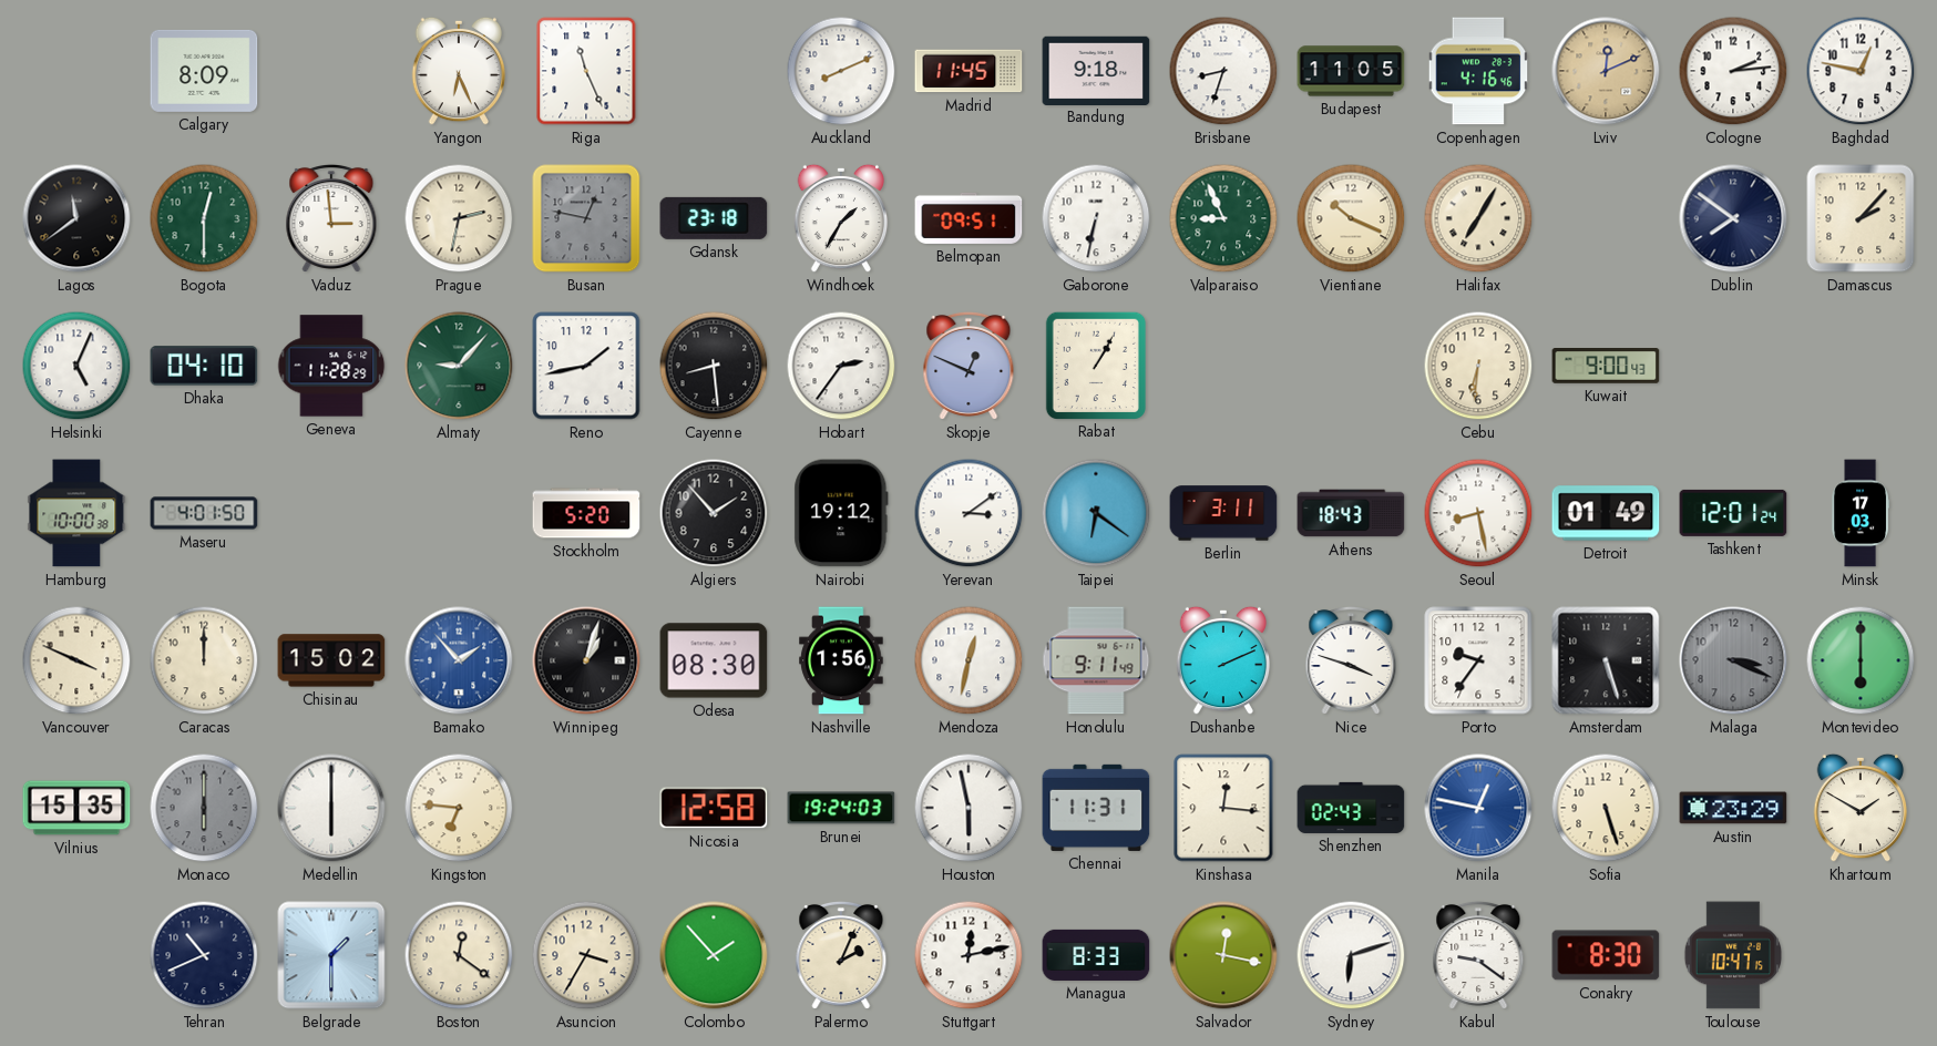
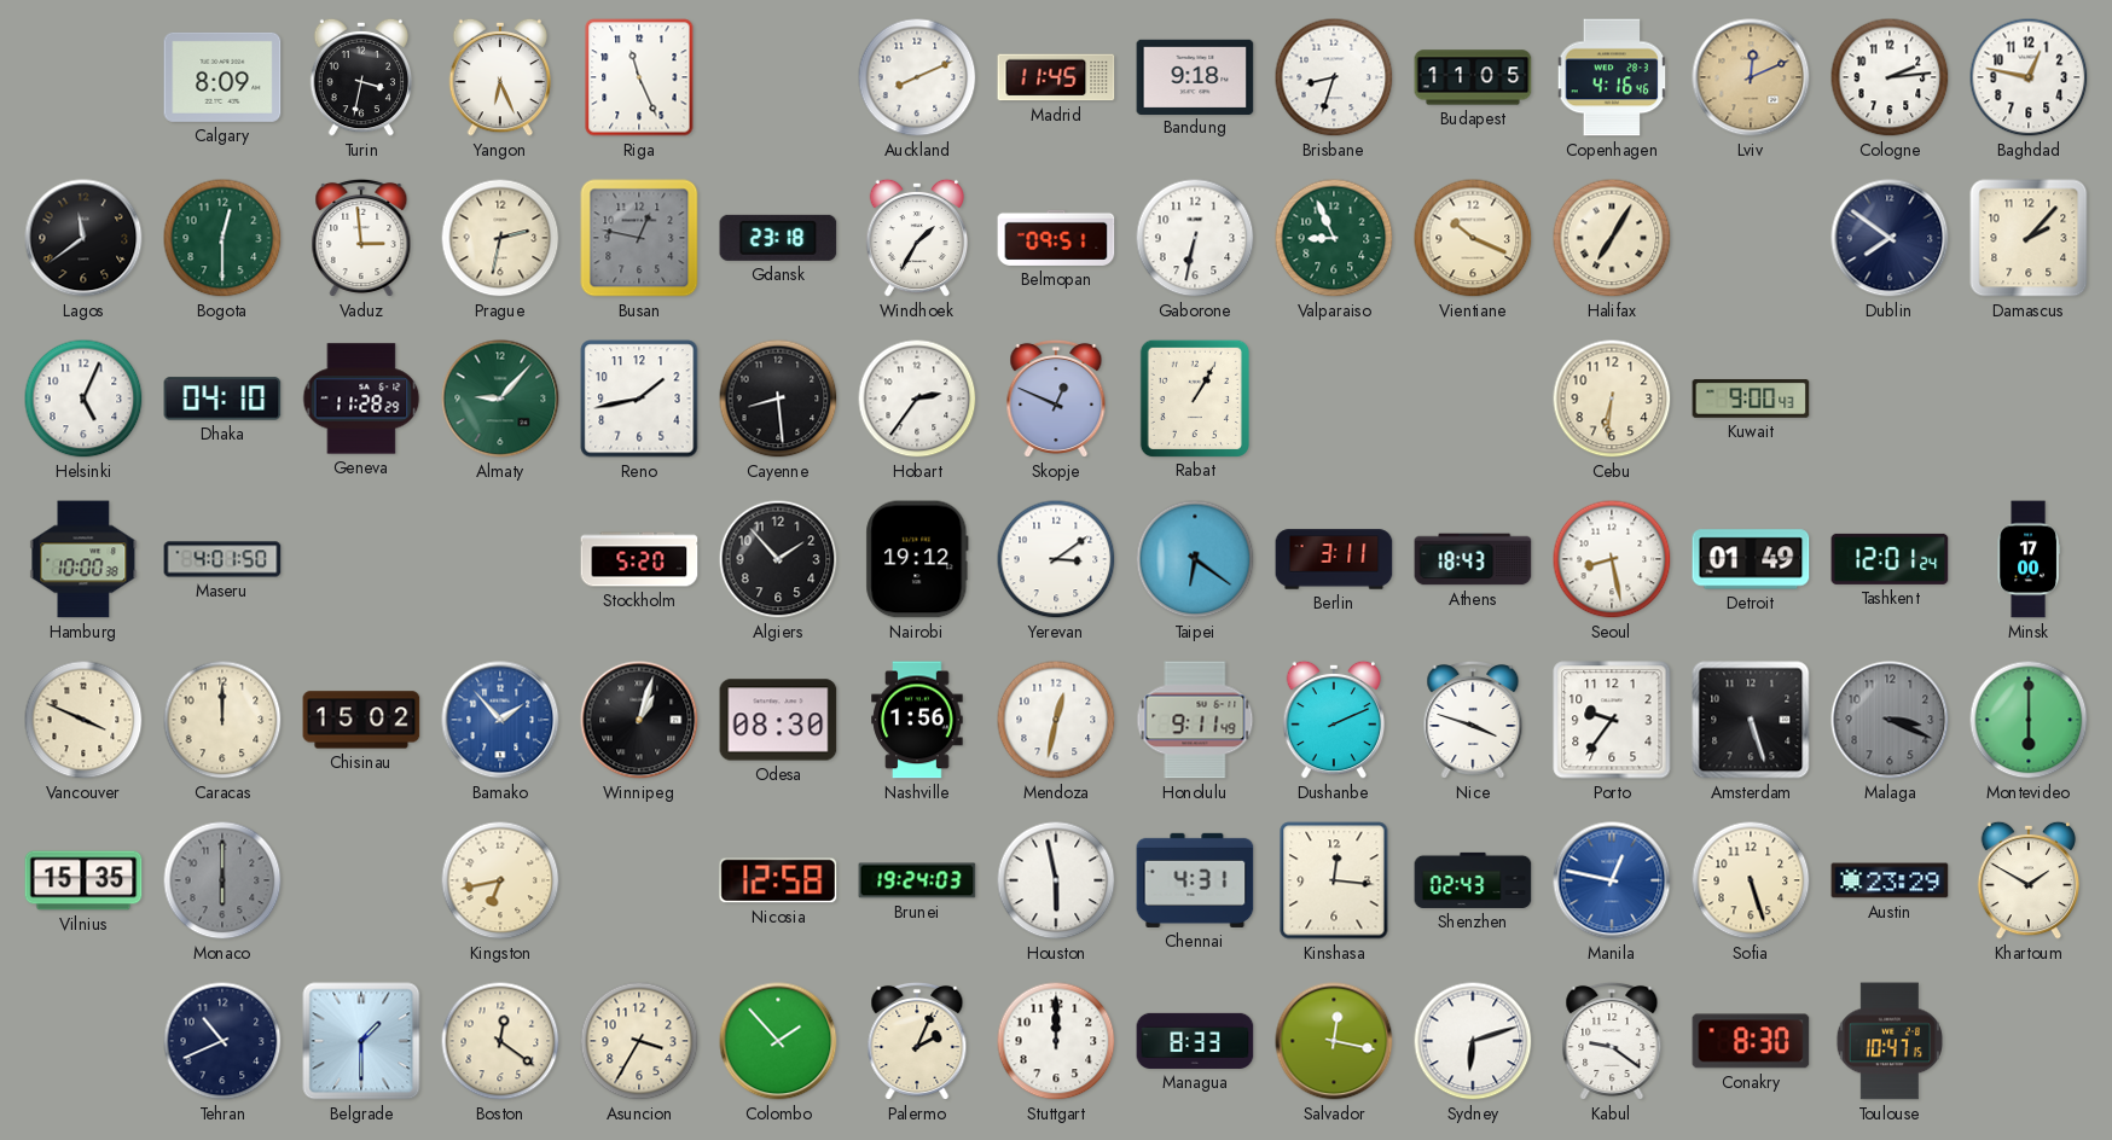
Turin: none -> 3:32
Minsk: 17:03 -> 17:00
Medellin: 6:00 -> none
Kingston: 6:46 -> 6:43
Chennai: 11:31 -> 4:31
Stuttgart: 12:13 -> 12:00
